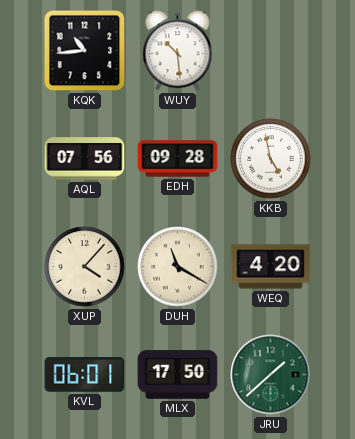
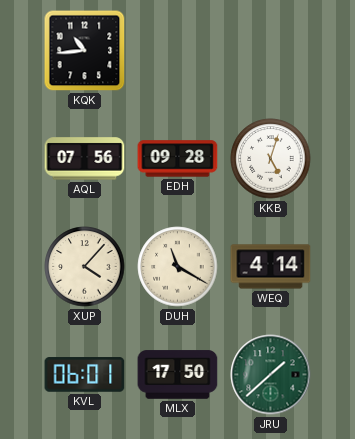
WUY: 10:29 -> none
KKB: 4:58 -> 5:03
WEQ: 4:20 -> 4:14
